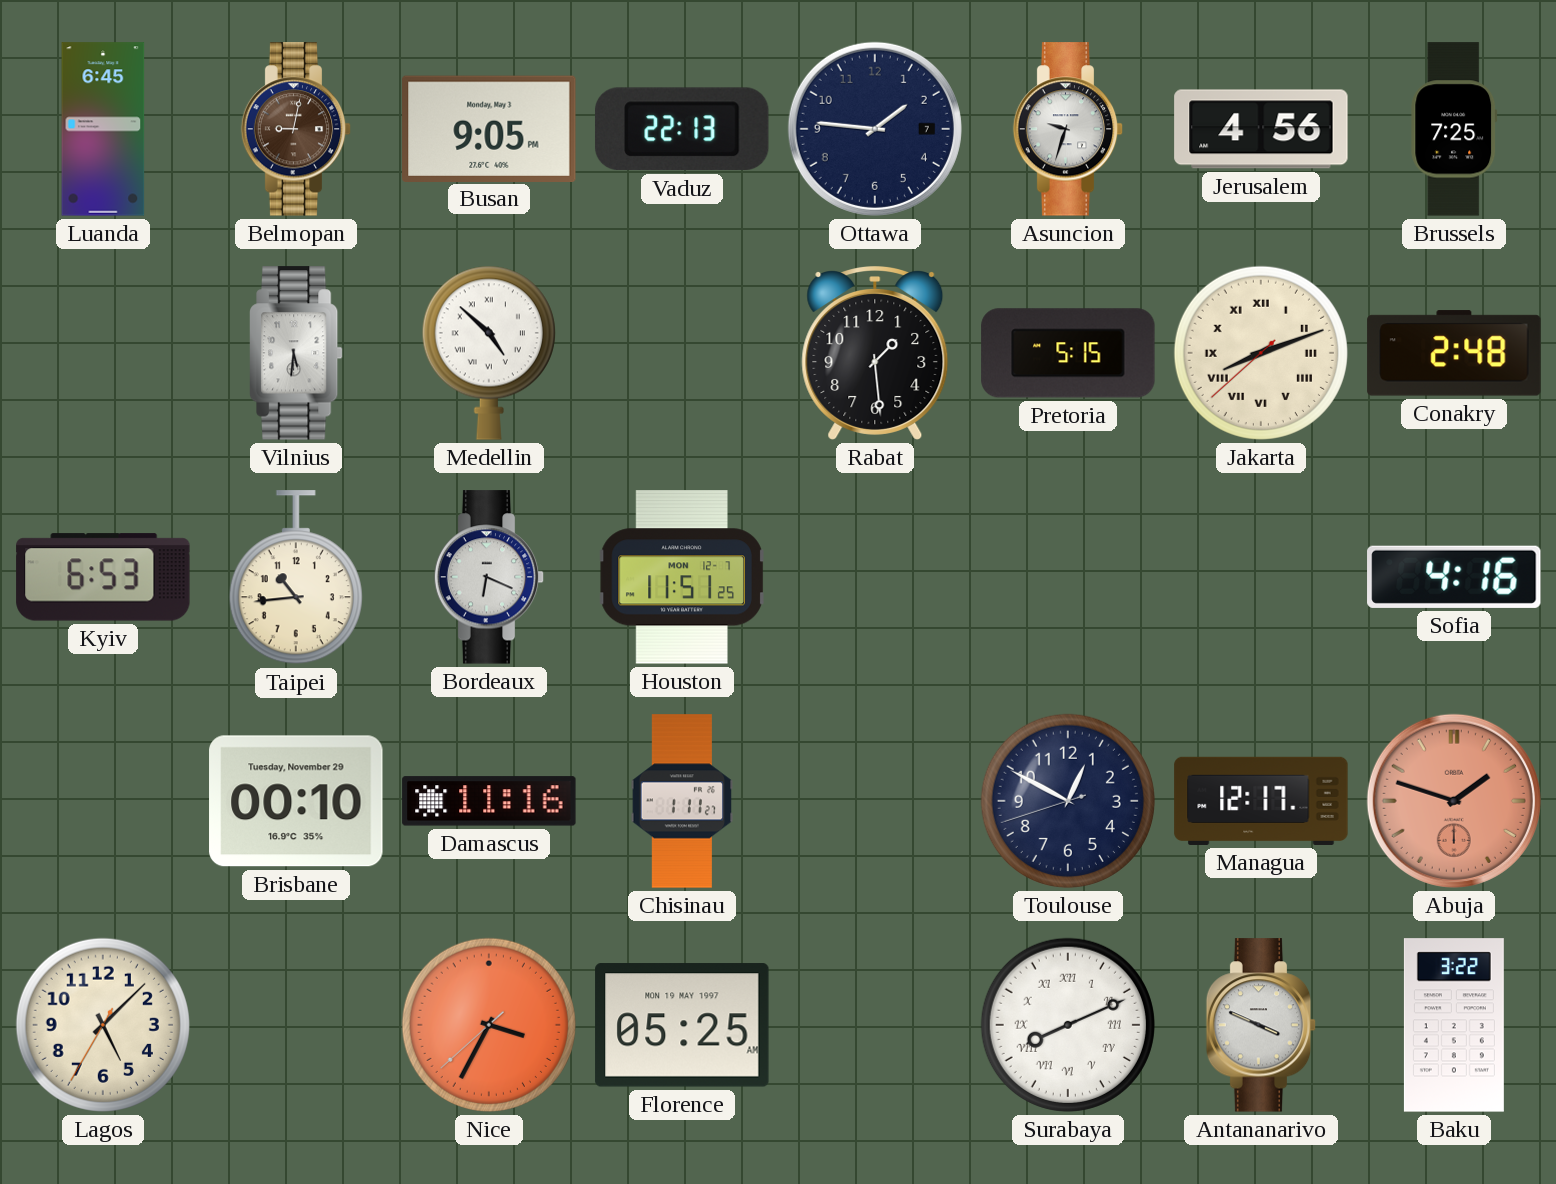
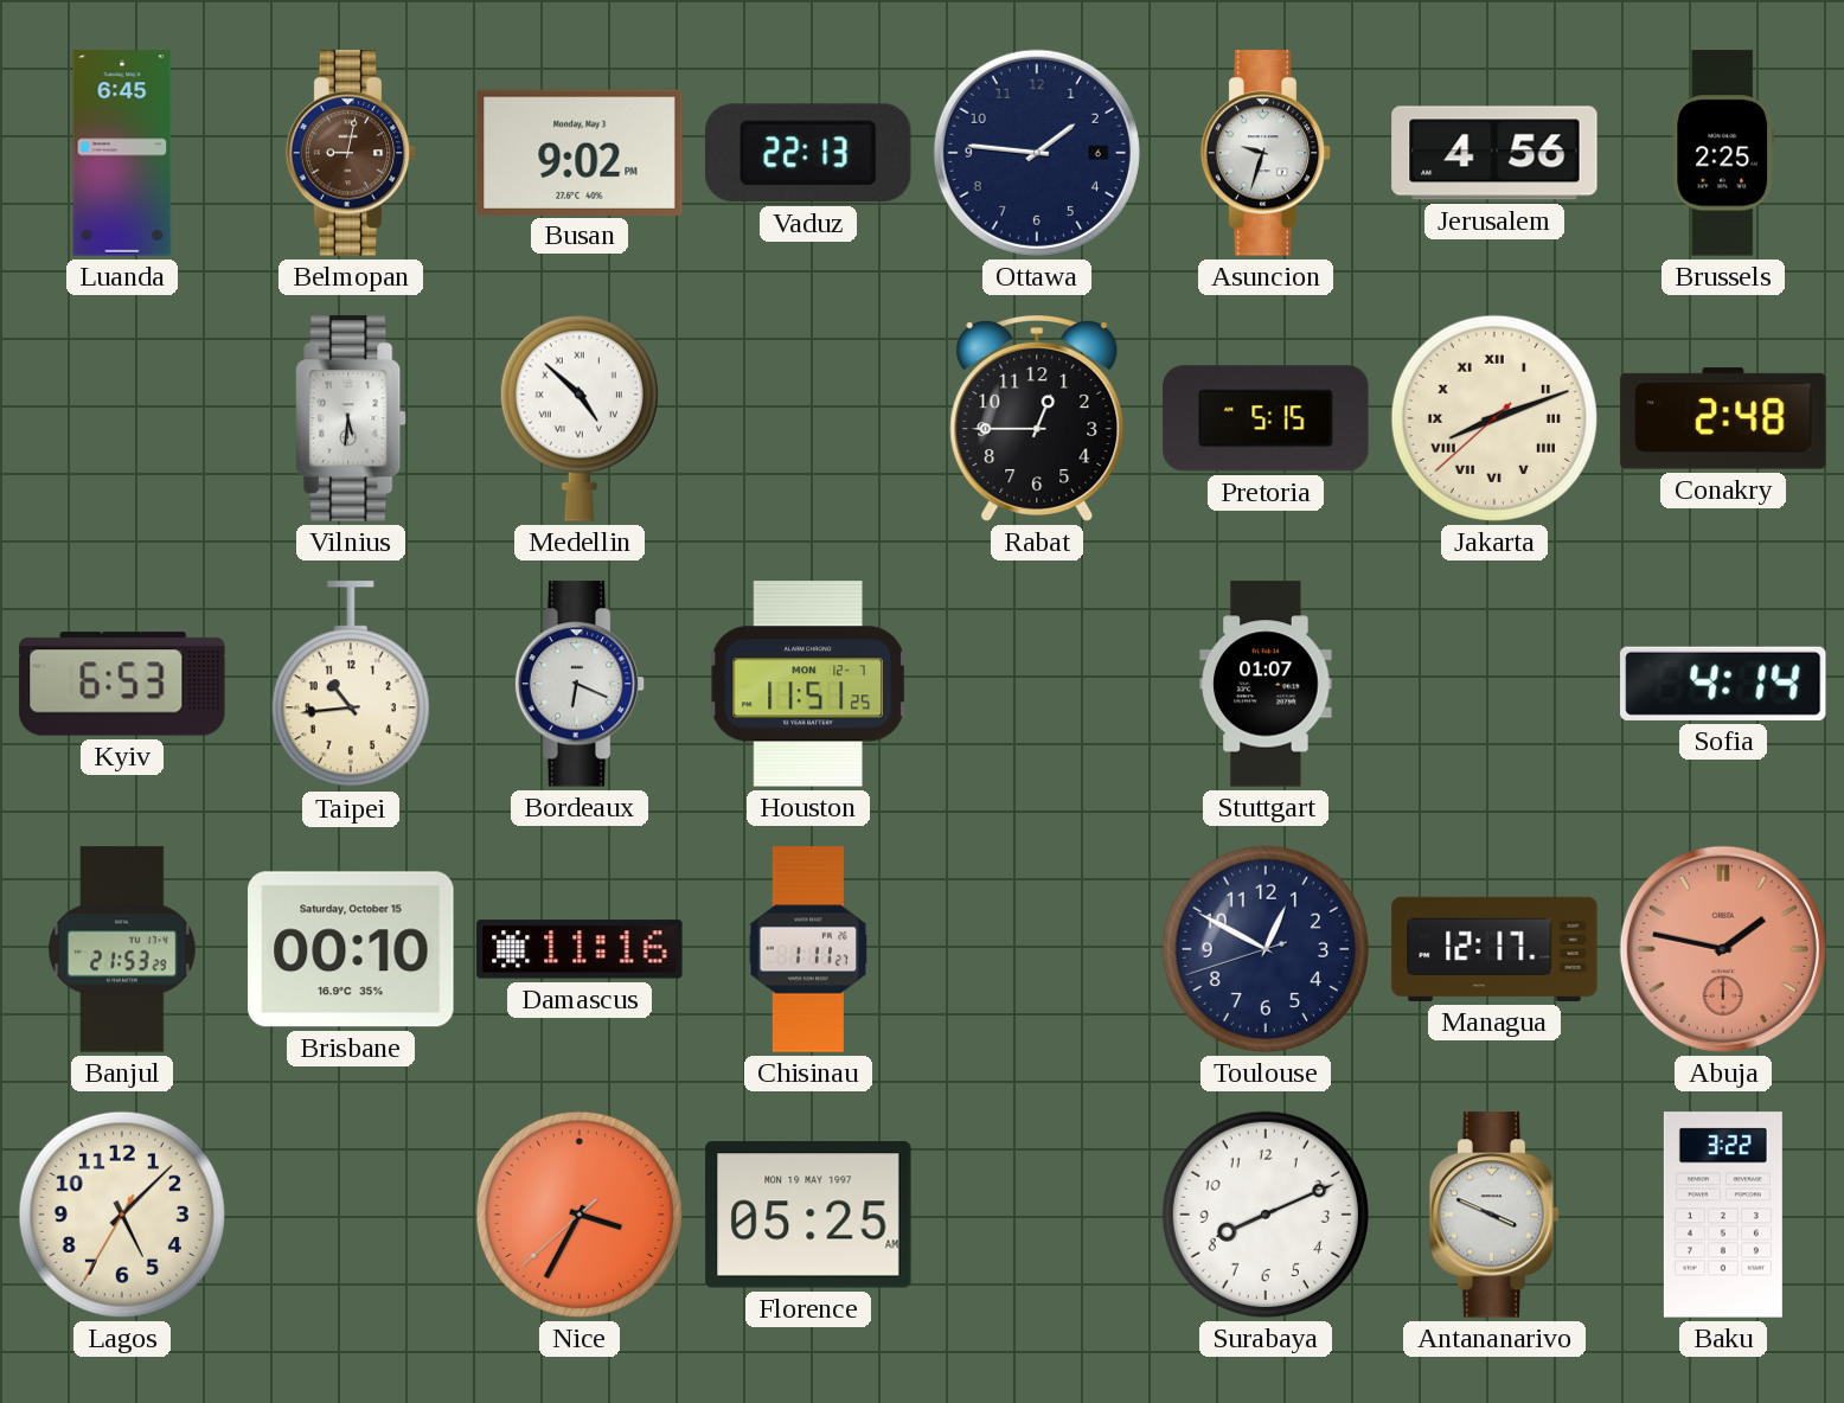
Busan: 9:05 -> 9:02
Ottawa date: 7 -> 6
Brussels: 7:25 -> 2:25
Rabat: 1:29 -> 12:45
Stuttgart: none -> 01:07
Sofia: 4:16 -> 4:14
Banjul: none -> 21:53
Brisbane date: Tuesday, November 29 -> Saturday, October 15
Abuja: 1:48 -> 1:47
Surabaya numerals: Roman -> Arabic
